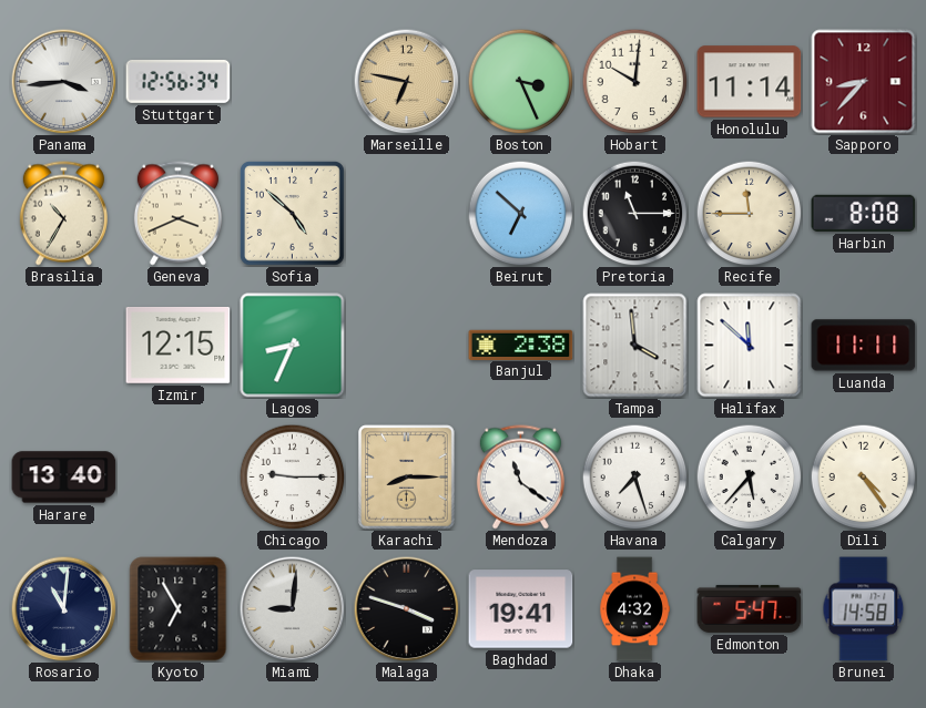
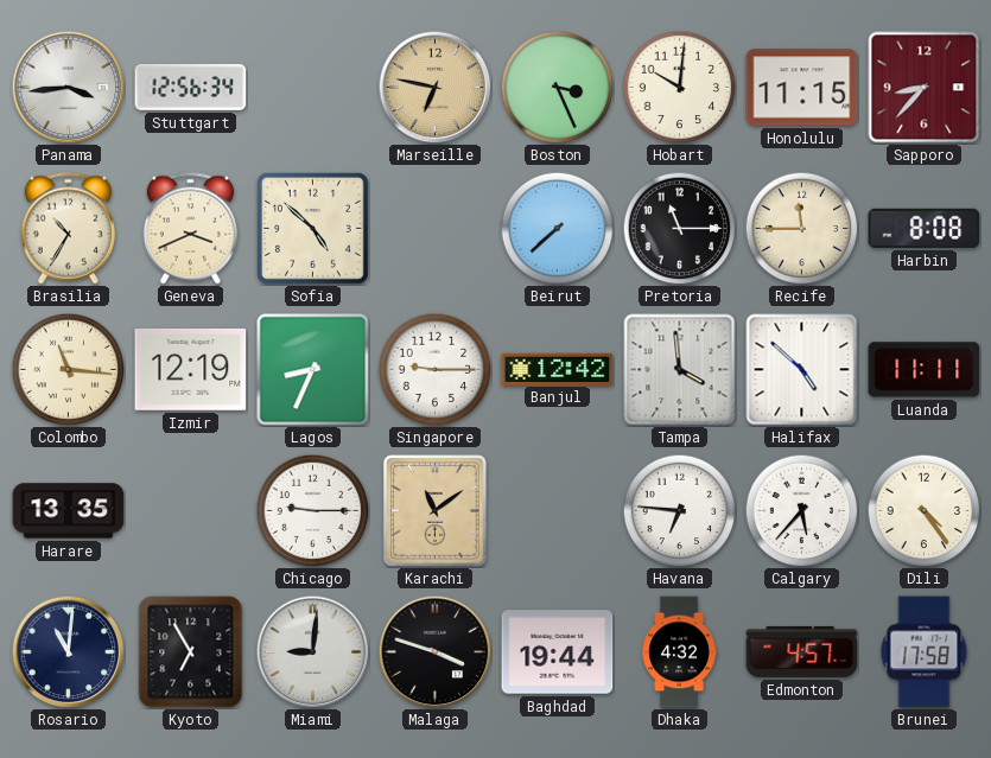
Honolulu: 11:14 -> 11:15
Beirut: 6:52 -> 7:38
Colombo: none -> 11:16
Izmir: 12:15 -> 12:19
Singapore: none -> 9:15
Banjul: 2:38 -> 12:42
Halifax: 11:52 -> 4:52
Harare: 13:40 -> 13:35
Karachi: 8:15 -> 11:09
Mendoza: 11:21 -> none
Havana: 7:27 -> 6:46
Baghdad: 19:41 -> 19:44
Edmonton: 5:47 -> 4:57
Brunei: 14:58 -> 17:58
